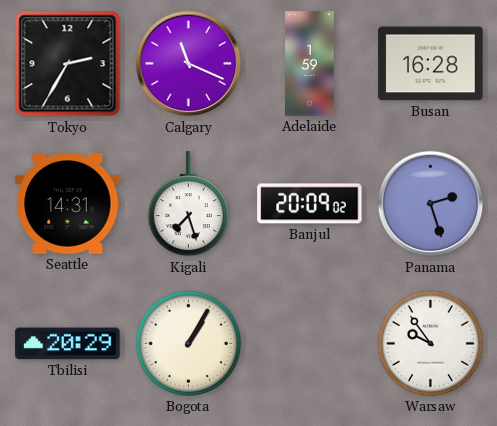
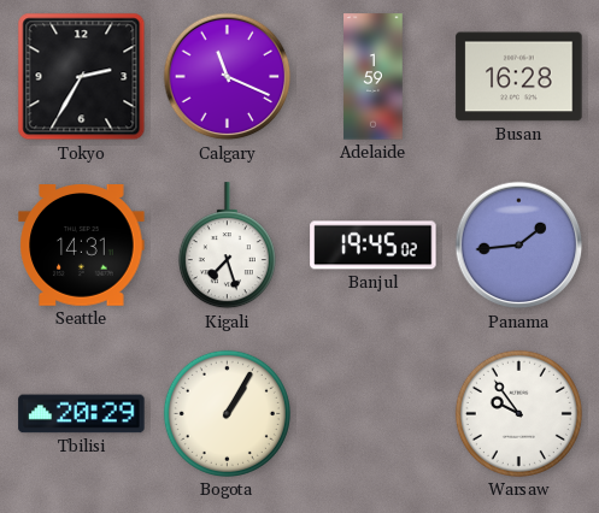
Banjul: 20:09 -> 19:45
Panama: 2:27 -> 1:44
